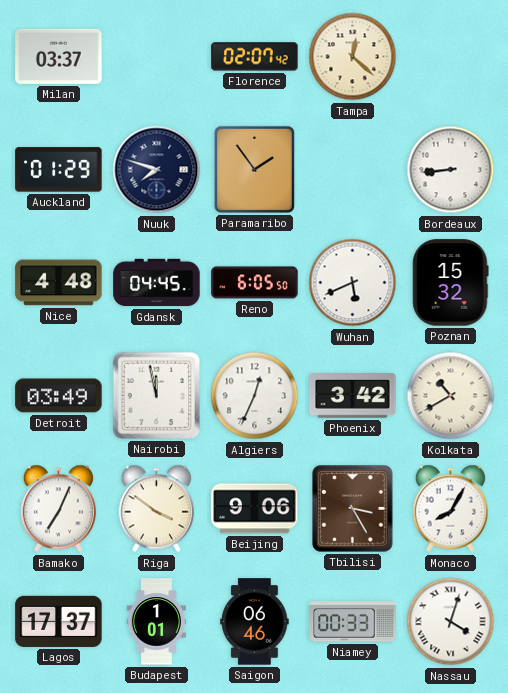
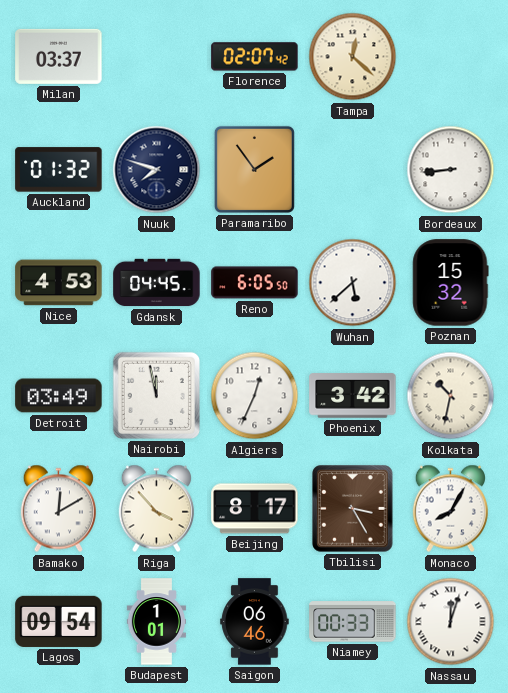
Auckland: 01:29 -> 01:32
Nice: 4:48 -> 4:53
Wuhan: 5:41 -> 5:38
Kolkata: 10:40 -> 10:32
Bamako: 7:04 -> 12:10
Riga: 3:51 -> 3:53
Beijing: 9:06 -> 8:17
Lagos: 17:37 -> 09:54
Nassau: 4:03 -> 12:03
